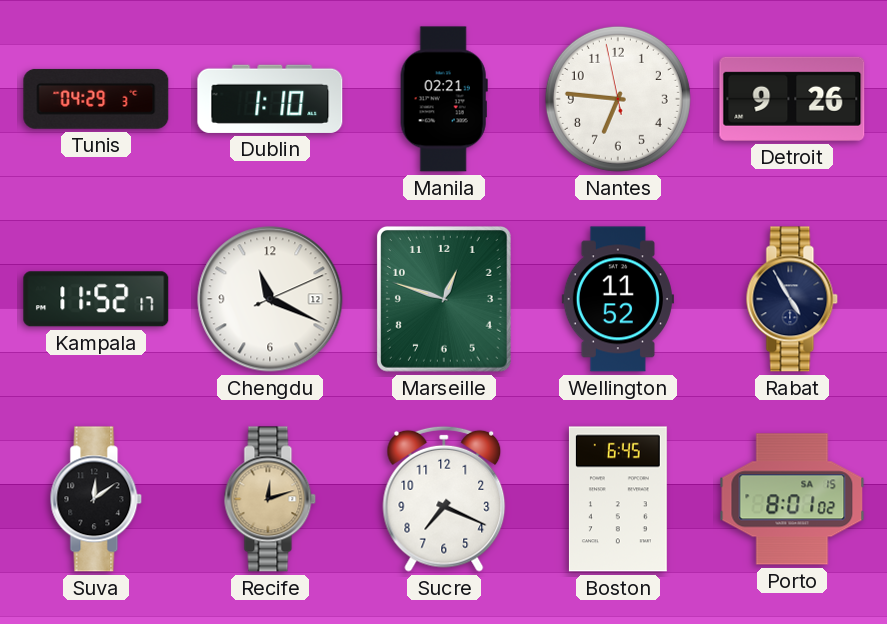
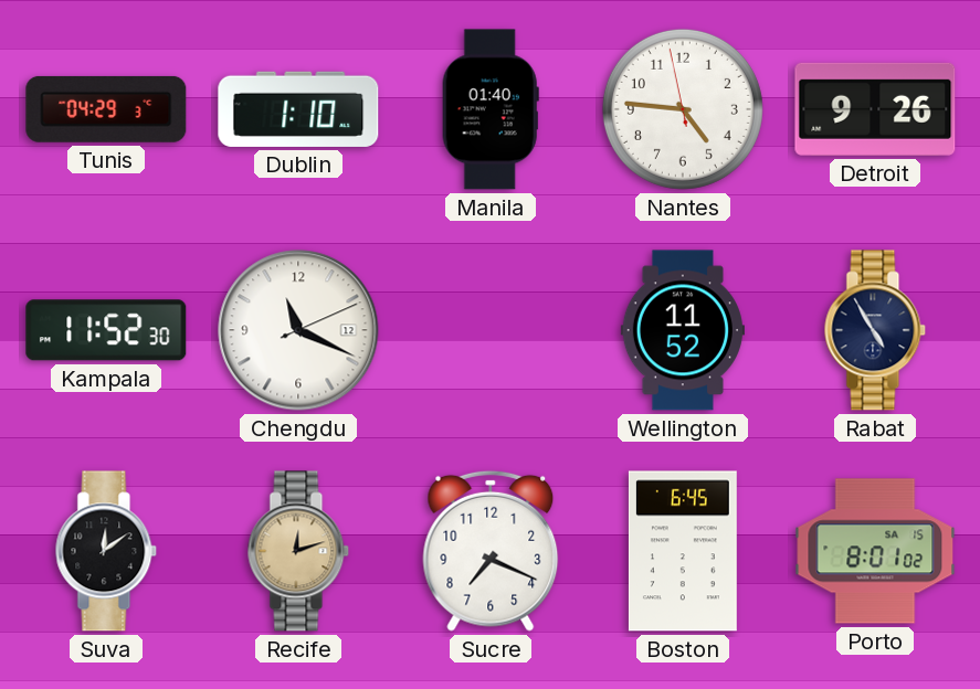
Manila: 02:21 -> 01:40
Nantes: 6:45 -> 4:45
Kampala: 11:52:17 -> 11:52:30
Marseille: 12:48 -> none
